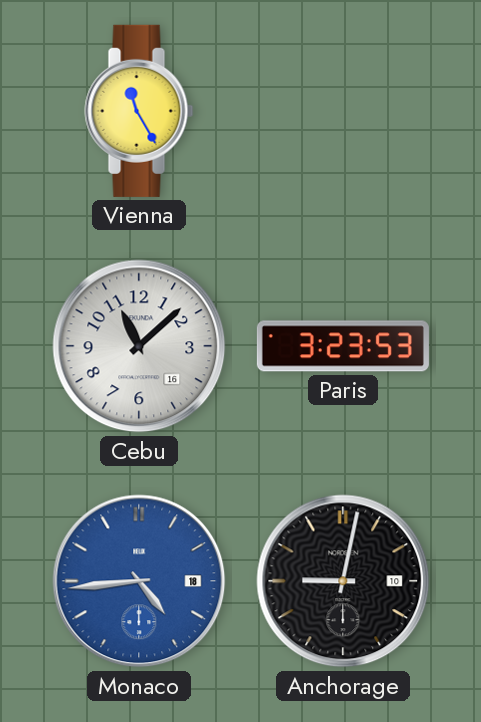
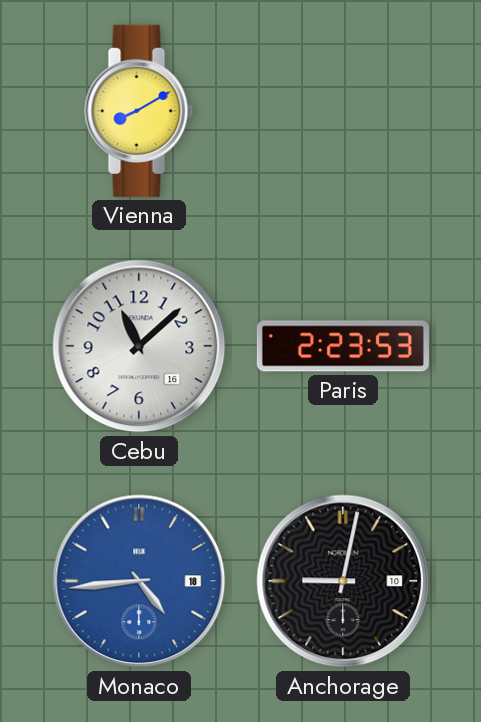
Vienna: 11:25 -> 8:10
Paris: 3:23 -> 2:23
